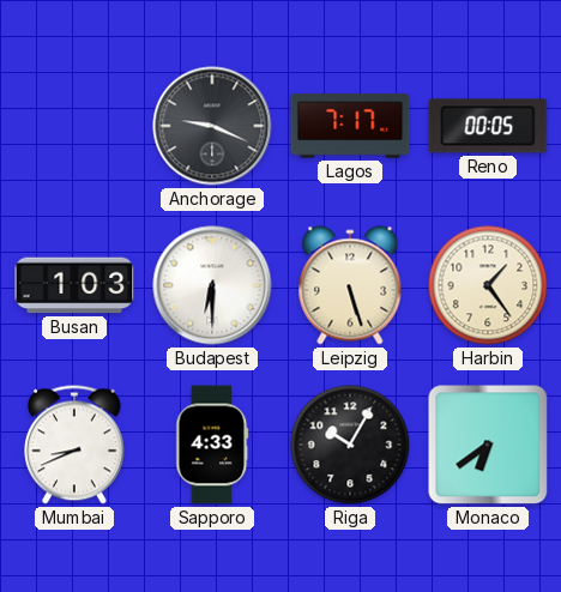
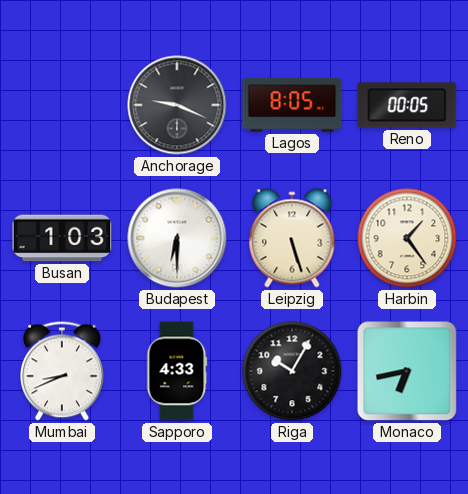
Lagos: 7:17 -> 8:05
Monaco: 6:39 -> 6:43
